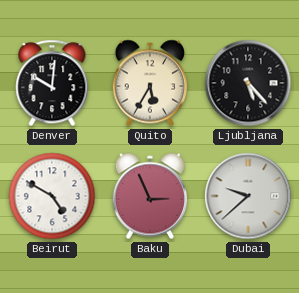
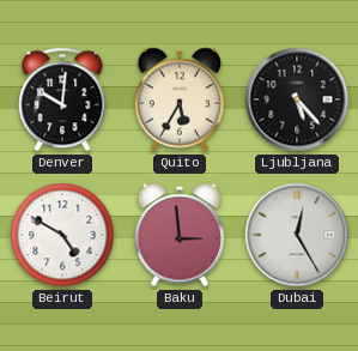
Baku: 2:56 -> 2:59
Dubai: 9:38 -> 12:25
